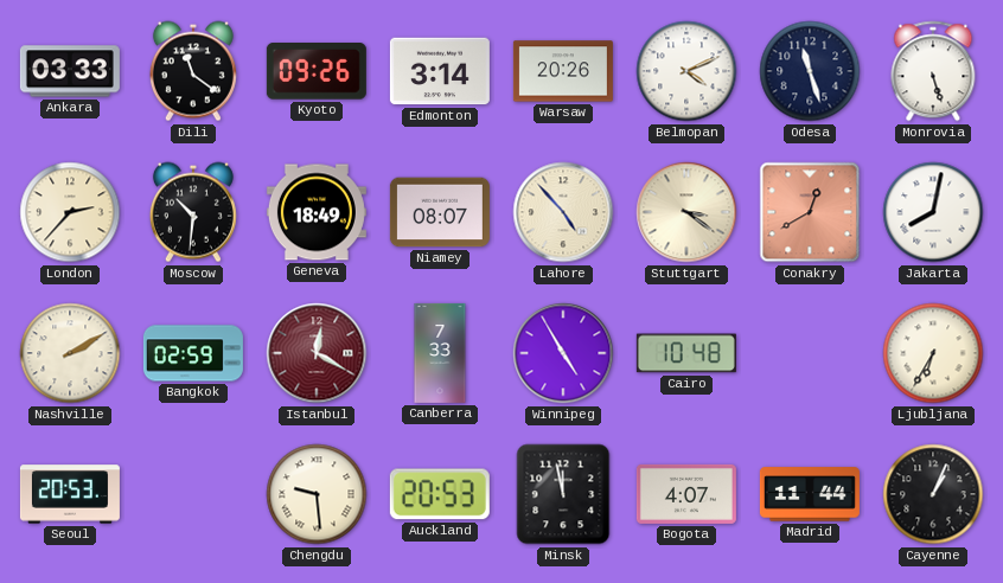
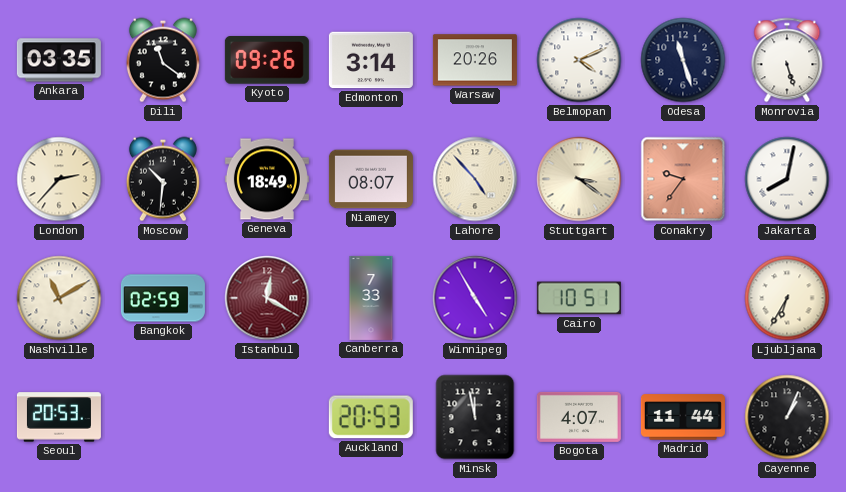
Ankara: 03:33 -> 03:35
Conakry: 12:40 -> 9:36
Nashville: 2:10 -> 11:10
Cairo: 10:48 -> 10:51
Chengdu: 9:29 -> none
